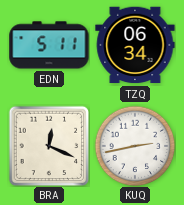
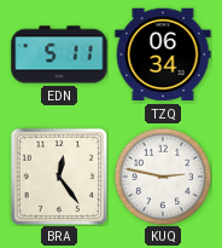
BRA: 12:19 -> 12:24
KUQ: 2:43 -> 2:47
